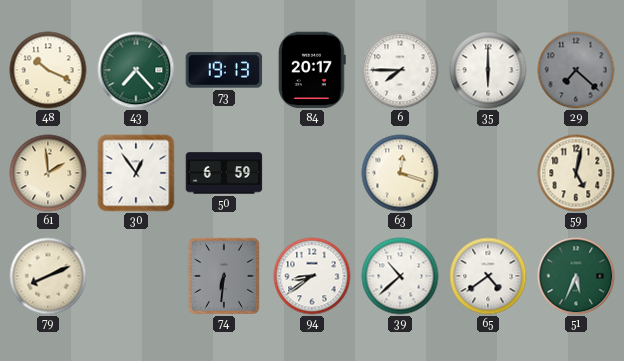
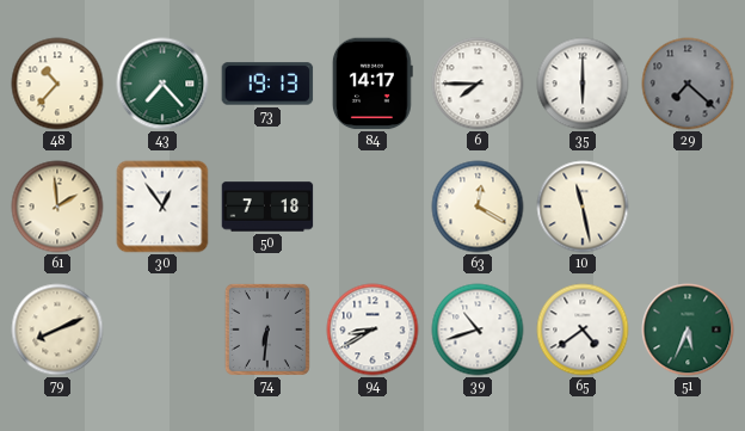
48: 10:19 -> 10:37
84: 20:17 -> 14:17
50: 6:59 -> 7:18
63: 12:18 -> 12:20
10: none -> 11:28
59: 5:02 -> none
94: 8:39 -> 8:40
39: 10:38 -> 10:42
